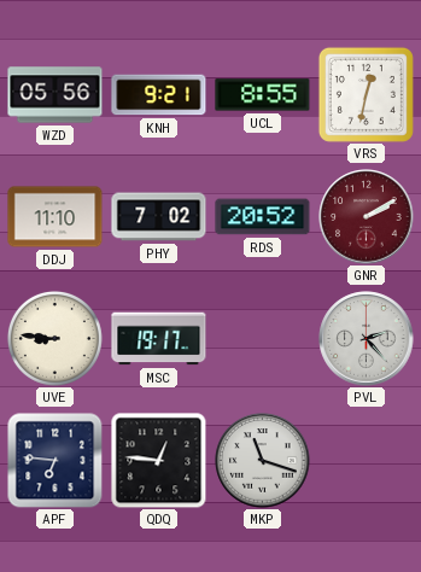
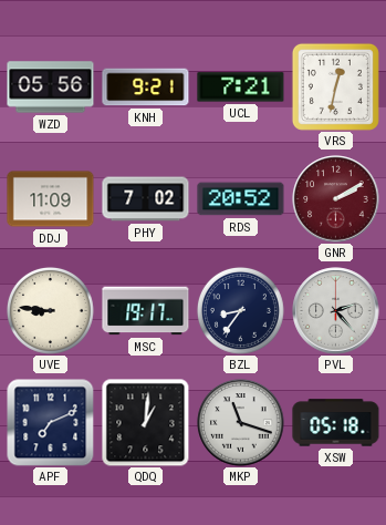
UCL: 8:55 -> 7:21
DDJ: 11:10 -> 11:09
BZL: none -> 8:36
APF: 6:46 -> 7:11
QDQ: 12:46 -> 1:01
XSW: none -> 05:18
